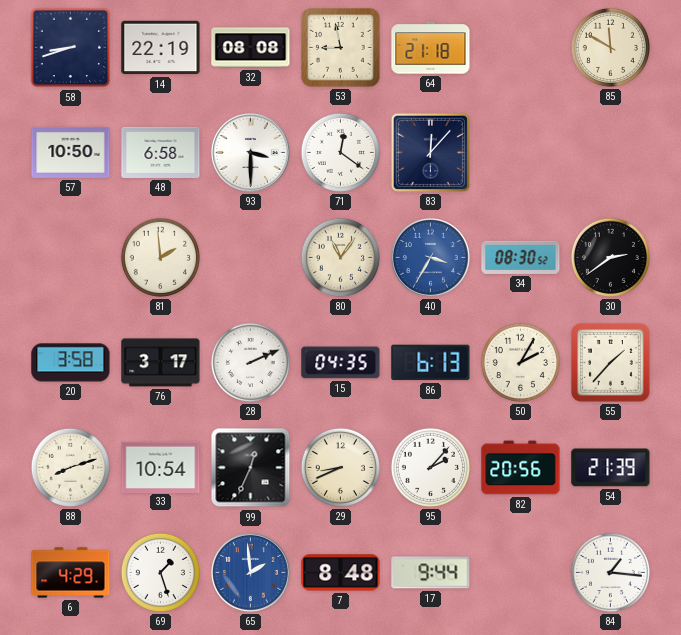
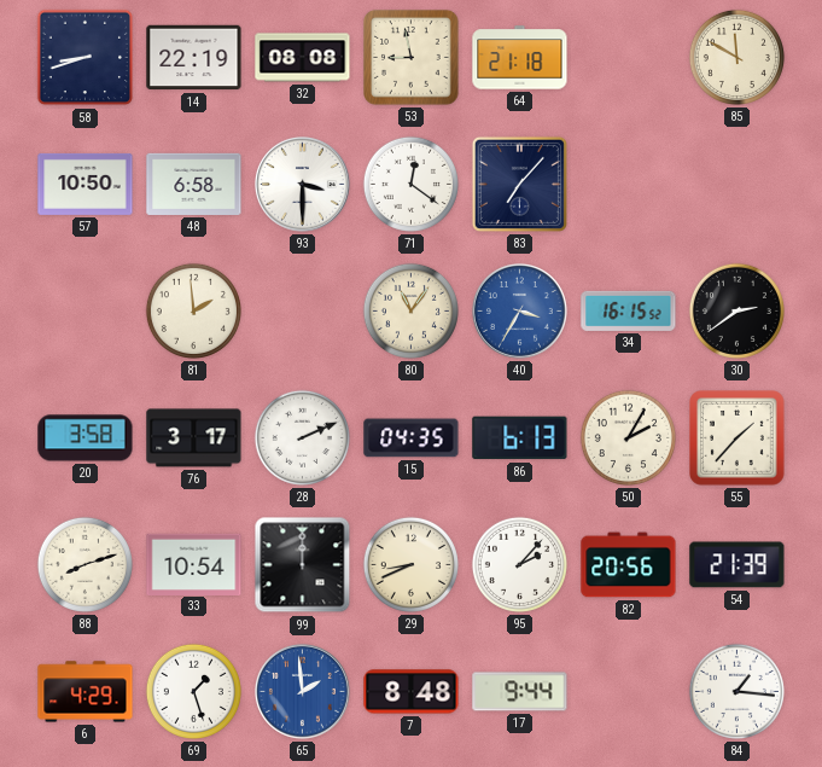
83: 12:07 -> 7:07
34: 08:30 -> 16:15
99: 12:34 -> 12:00
